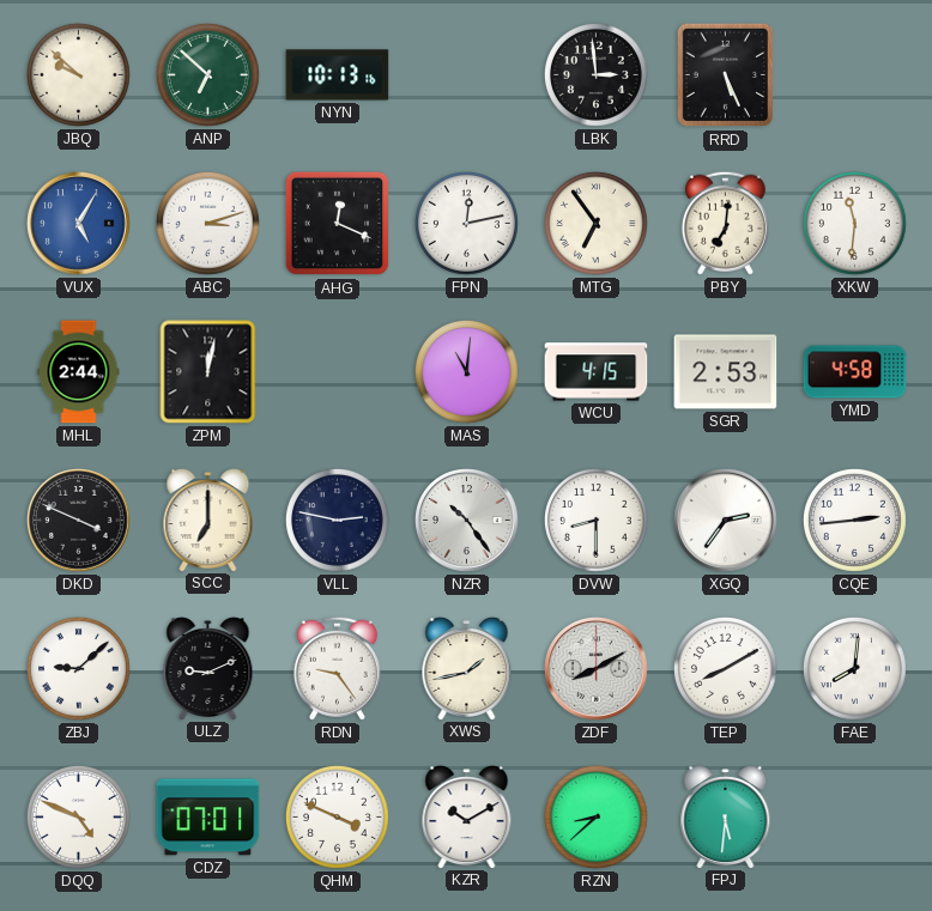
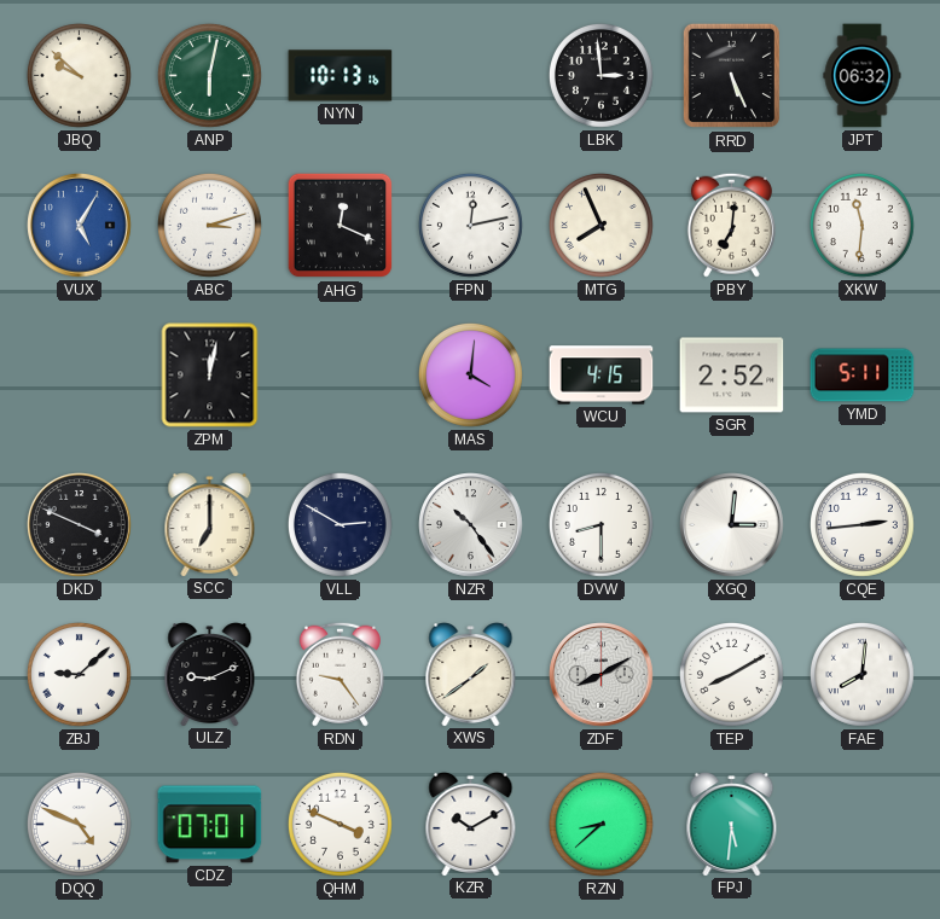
ANP: 6:52 -> 6:02
JPT: none -> 06:32
MTG: 6:54 -> 7:56
MHL: 2:44 -> none
MAS: 11:01 -> 4:01
SGR: 2:53 -> 2:52
YMD: 4:58 -> 5:11
VLL: 2:47 -> 2:50
XGQ: 2:36 -> 3:01
XWS: 1:43 -> 1:39
